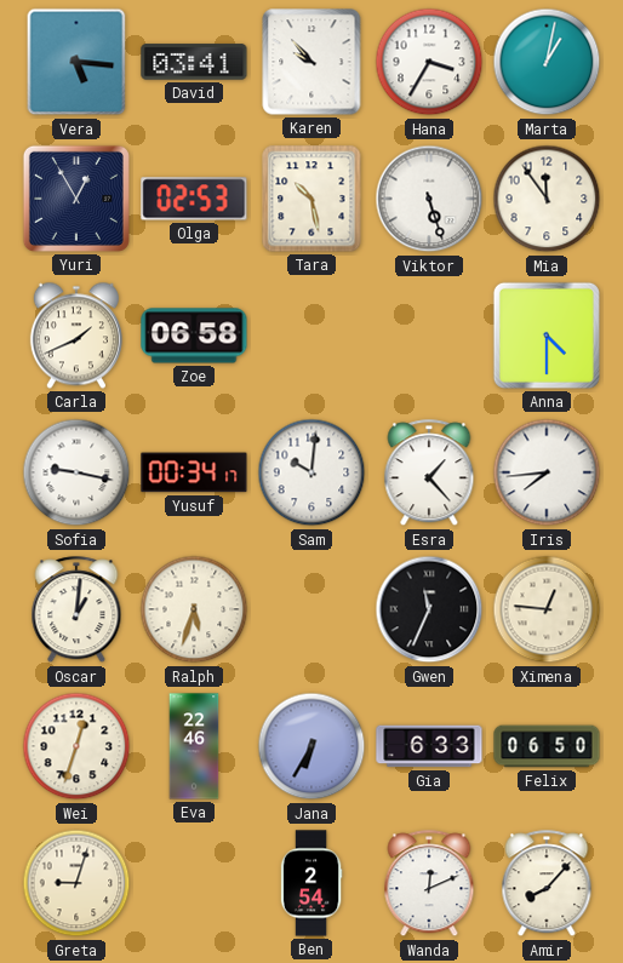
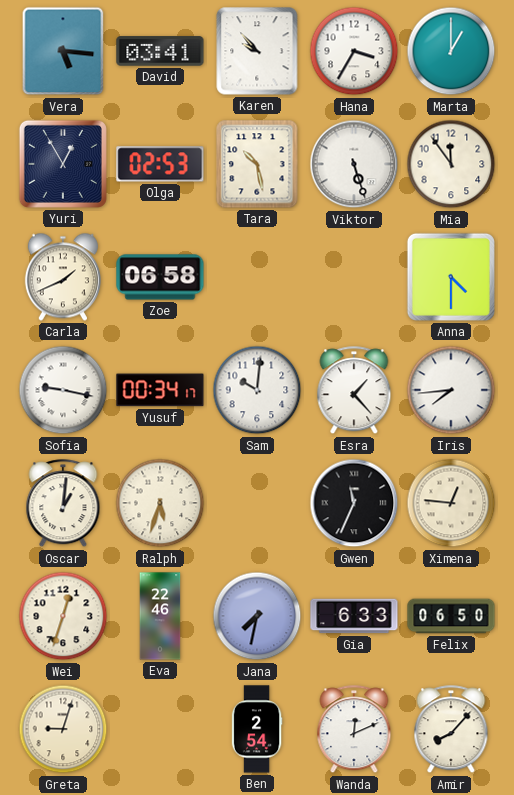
Marta: 1:02 -> 1:00
Jana: 6:35 -> 7:32
